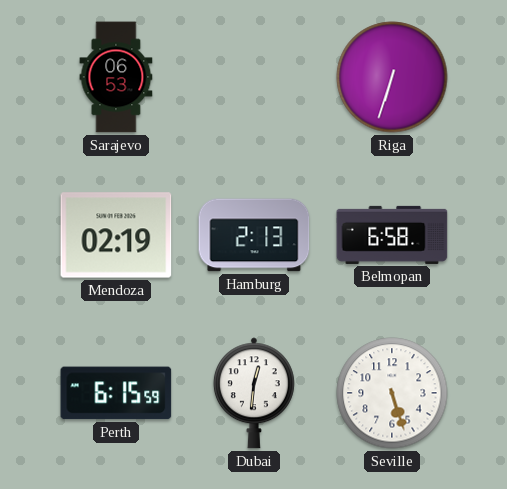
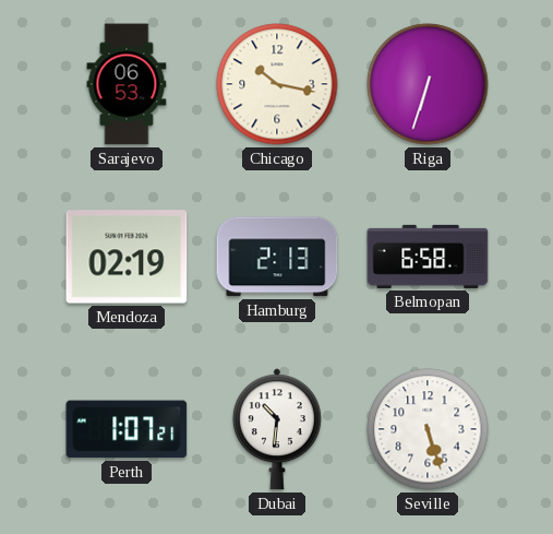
Chicago: none -> 10:17
Perth: 6:15 -> 1:07
Dubai: 12:31 -> 10:31
